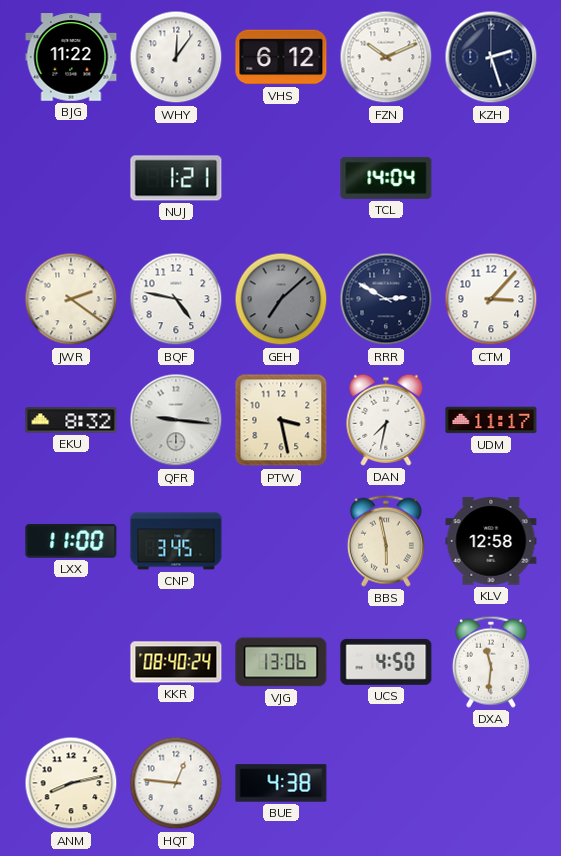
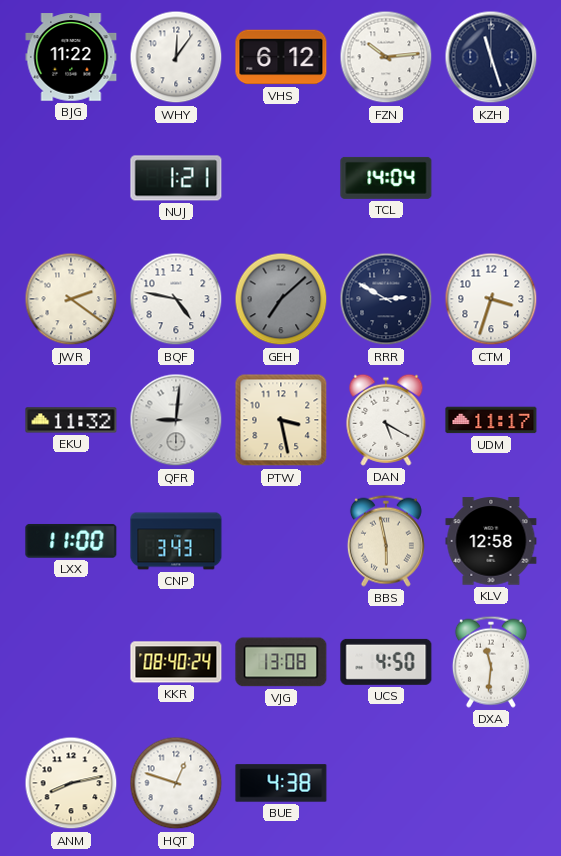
FZN: 10:11 -> 10:14
KZH: 2:27 -> 11:27
CTM: 3:07 -> 3:33
EKU: 8:32 -> 11:32
QFR: 9:16 -> 9:01
DAN: 7:32 -> 5:20
CNP: 3:45 -> 3:43
VJG: 13:06 -> 13:08
HQT: 12:46 -> 12:48
